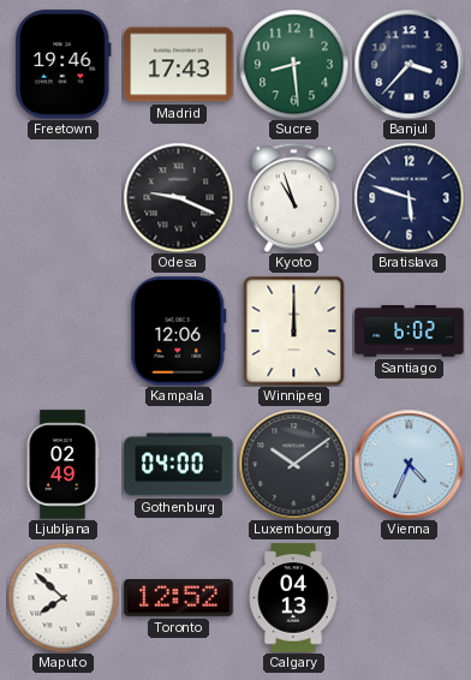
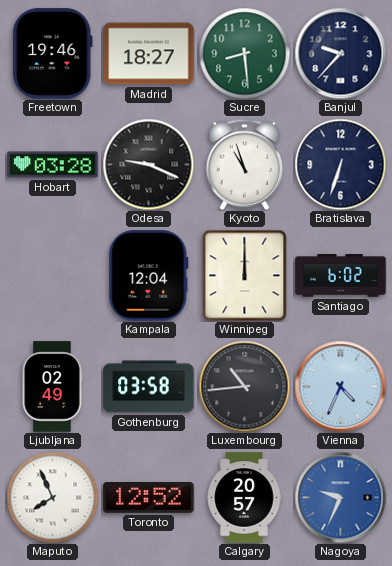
Madrid: 17:43 -> 18:27
Banjul: 3:37 -> 9:37
Hobart: none -> 03:28
Bratislava: 5:48 -> 6:33
Kampala: 12:06 -> 12:04
Gothenburg: 04:00 -> 03:58
Luxembourg: 10:09 -> 10:44
Maputo: 7:52 -> 7:56
Calgary: 04:13 -> 20:57
Nagoya: none -> 9:34
